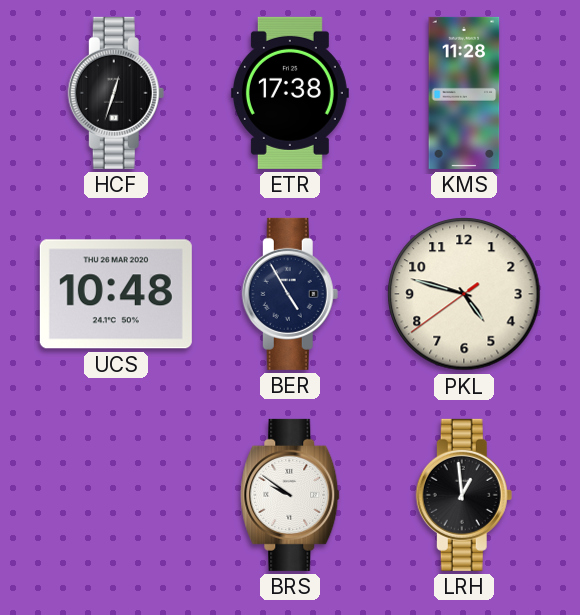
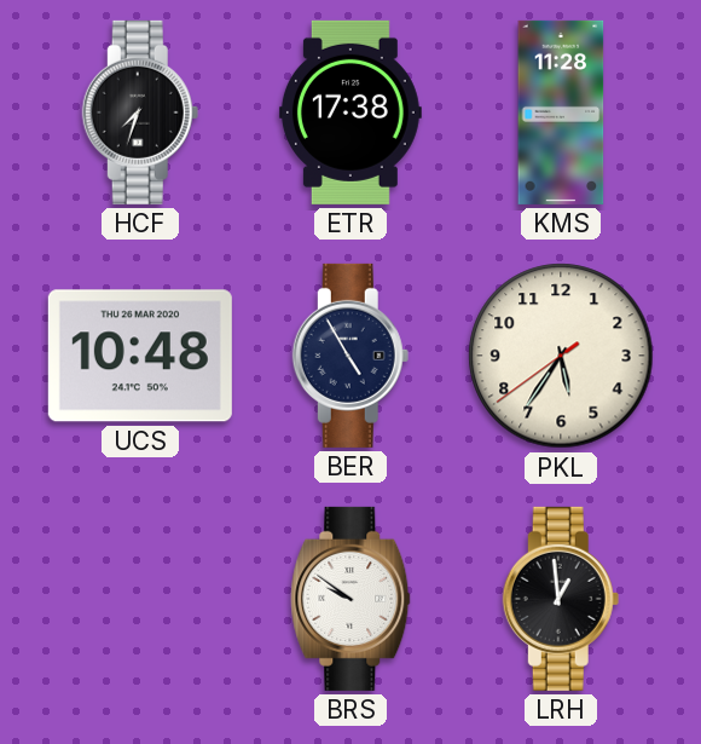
HCF: 12:33 -> 7:33
PKL: 4:47 -> 5:35
